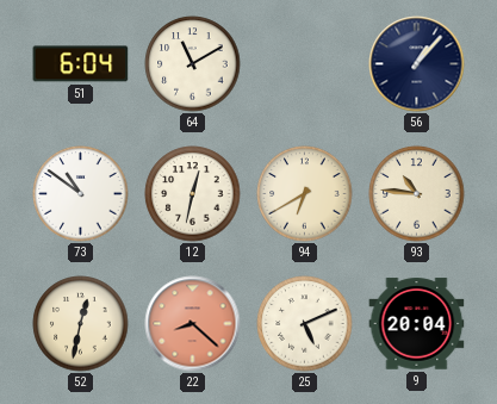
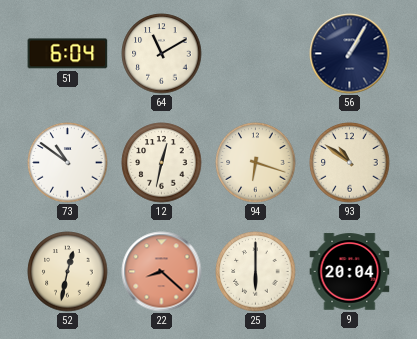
56: 1:07 -> 1:05
94: 6:40 -> 6:18
93: 10:46 -> 10:51
25: 5:11 -> 6:00
